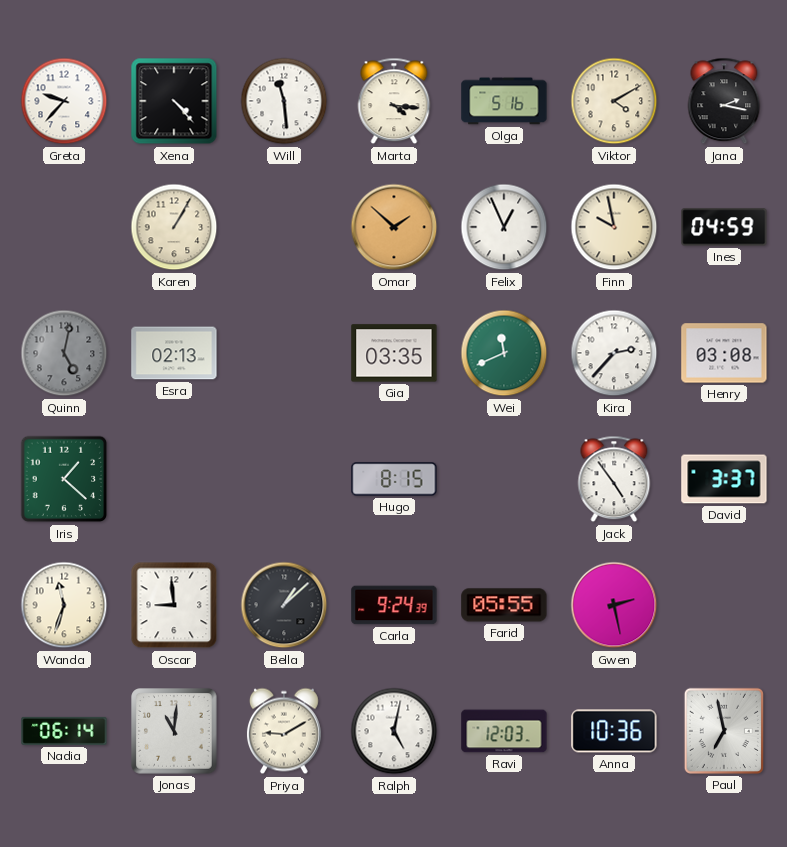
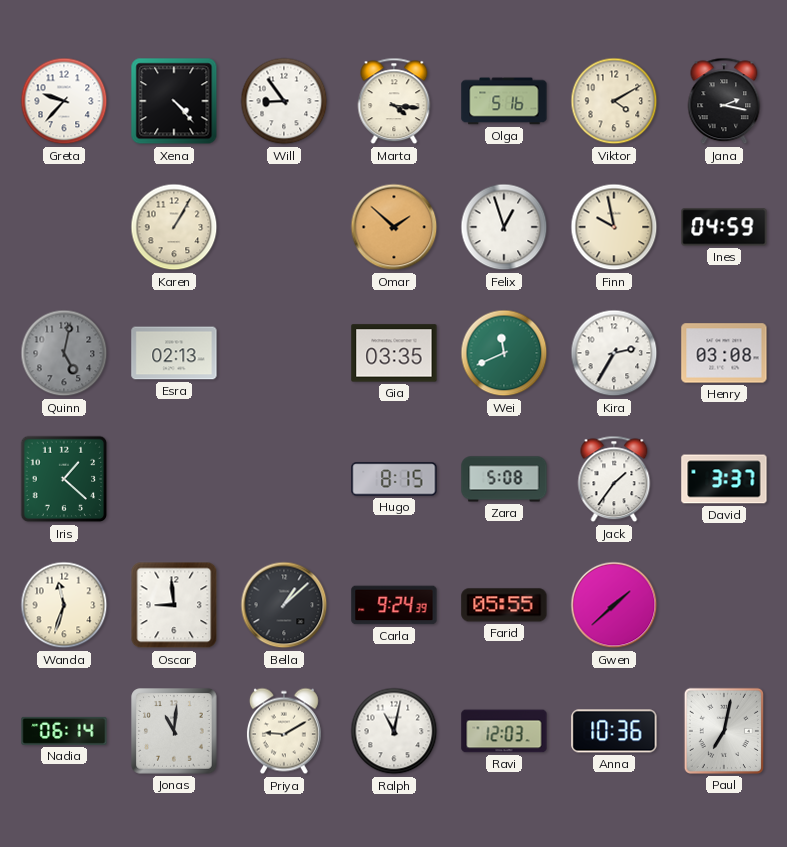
Will: 11:29 -> 8:54
Felix: 12:56 -> 12:57
Kira: 2:37 -> 2:35
Zara: none -> 5:08
Jack: 4:54 -> 1:36
Gwen: 2:28 -> 1:38
Ralph: 5:02 -> 11:02
Paul: 6:58 -> 7:02
